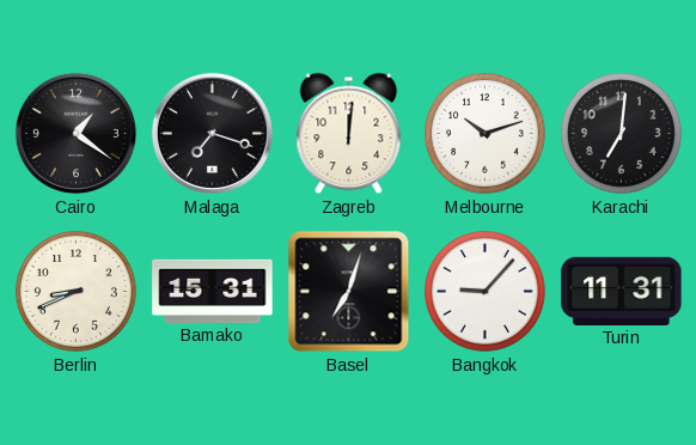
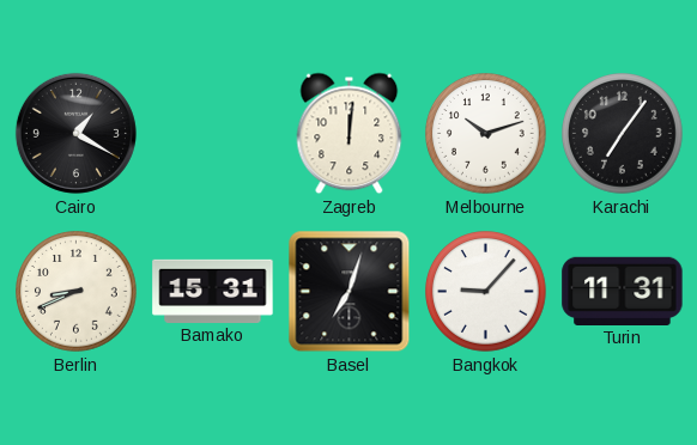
Cairo: 1:21 -> 1:20
Malaga: 7:18 -> none
Karachi: 7:01 -> 7:06
